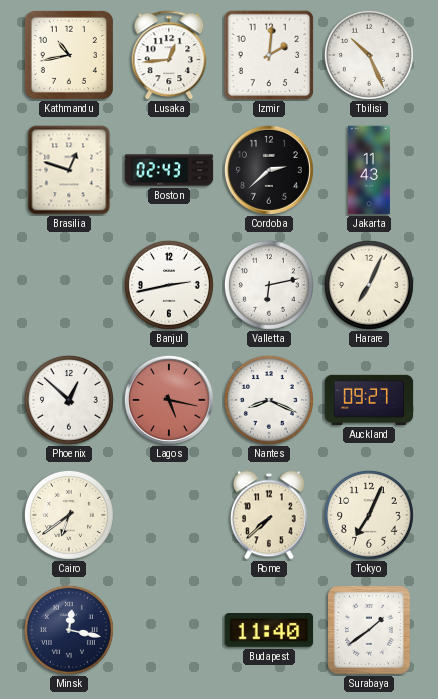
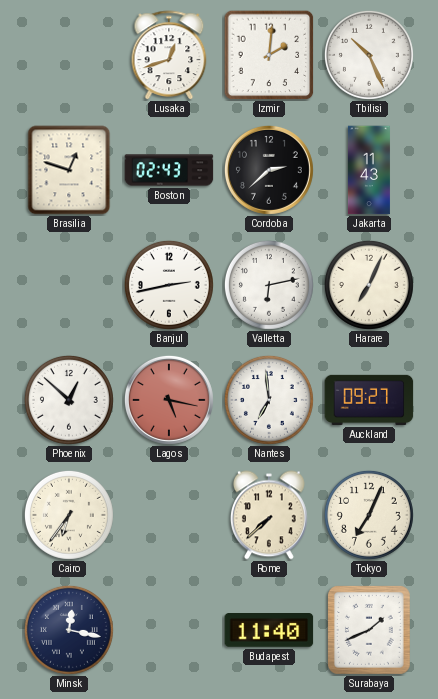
Kathmandu: 10:43 -> none
Lusaka: 12:44 -> 12:42
Nantes: 8:19 -> 6:59
Cairo: 6:39 -> 6:36
Surabaya: 1:39 -> 1:41
